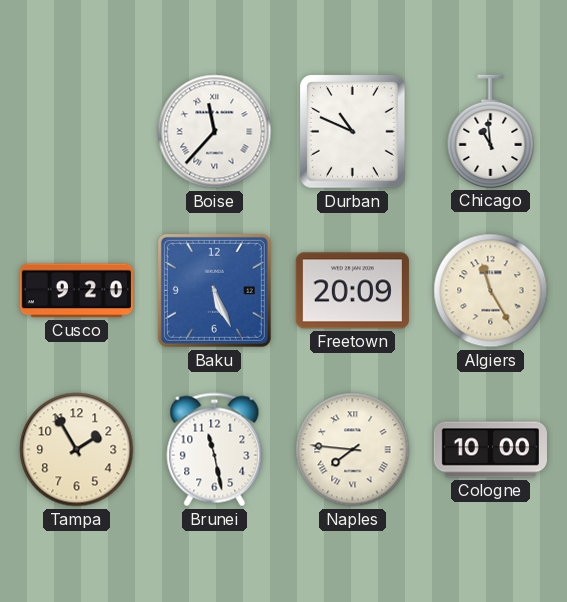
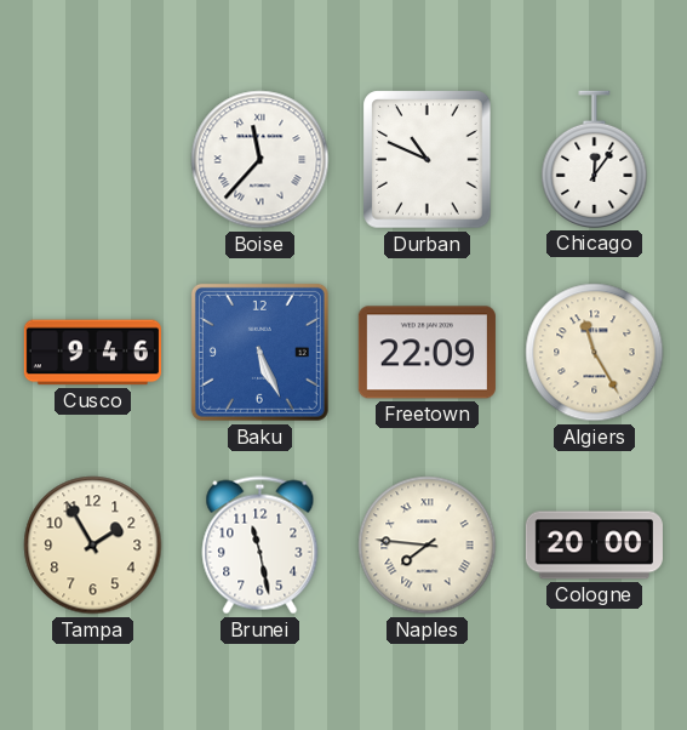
Chicago: 10:59 -> 12:06
Cusco: 9:20 -> 9:46
Freetown: 20:09 -> 22:09
Cologne: 10:00 -> 20:00
